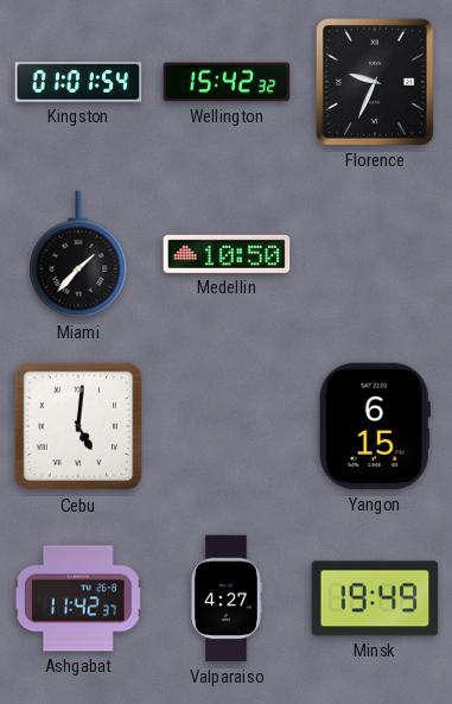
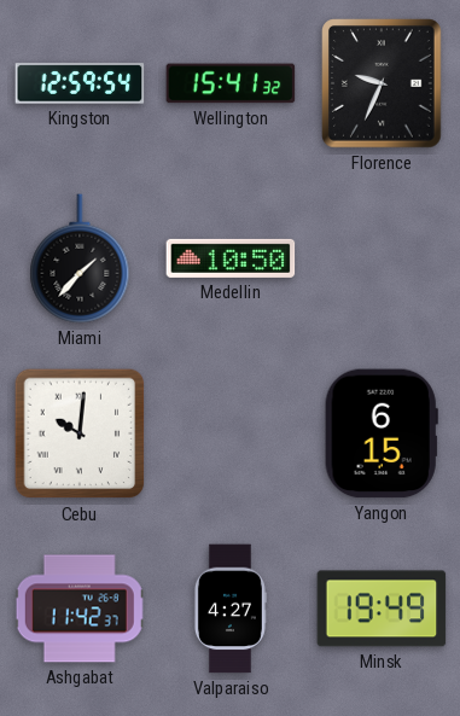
Kingston: 01:01 -> 12:59
Wellington: 15:42 -> 15:41
Cebu: 5:01 -> 10:01
